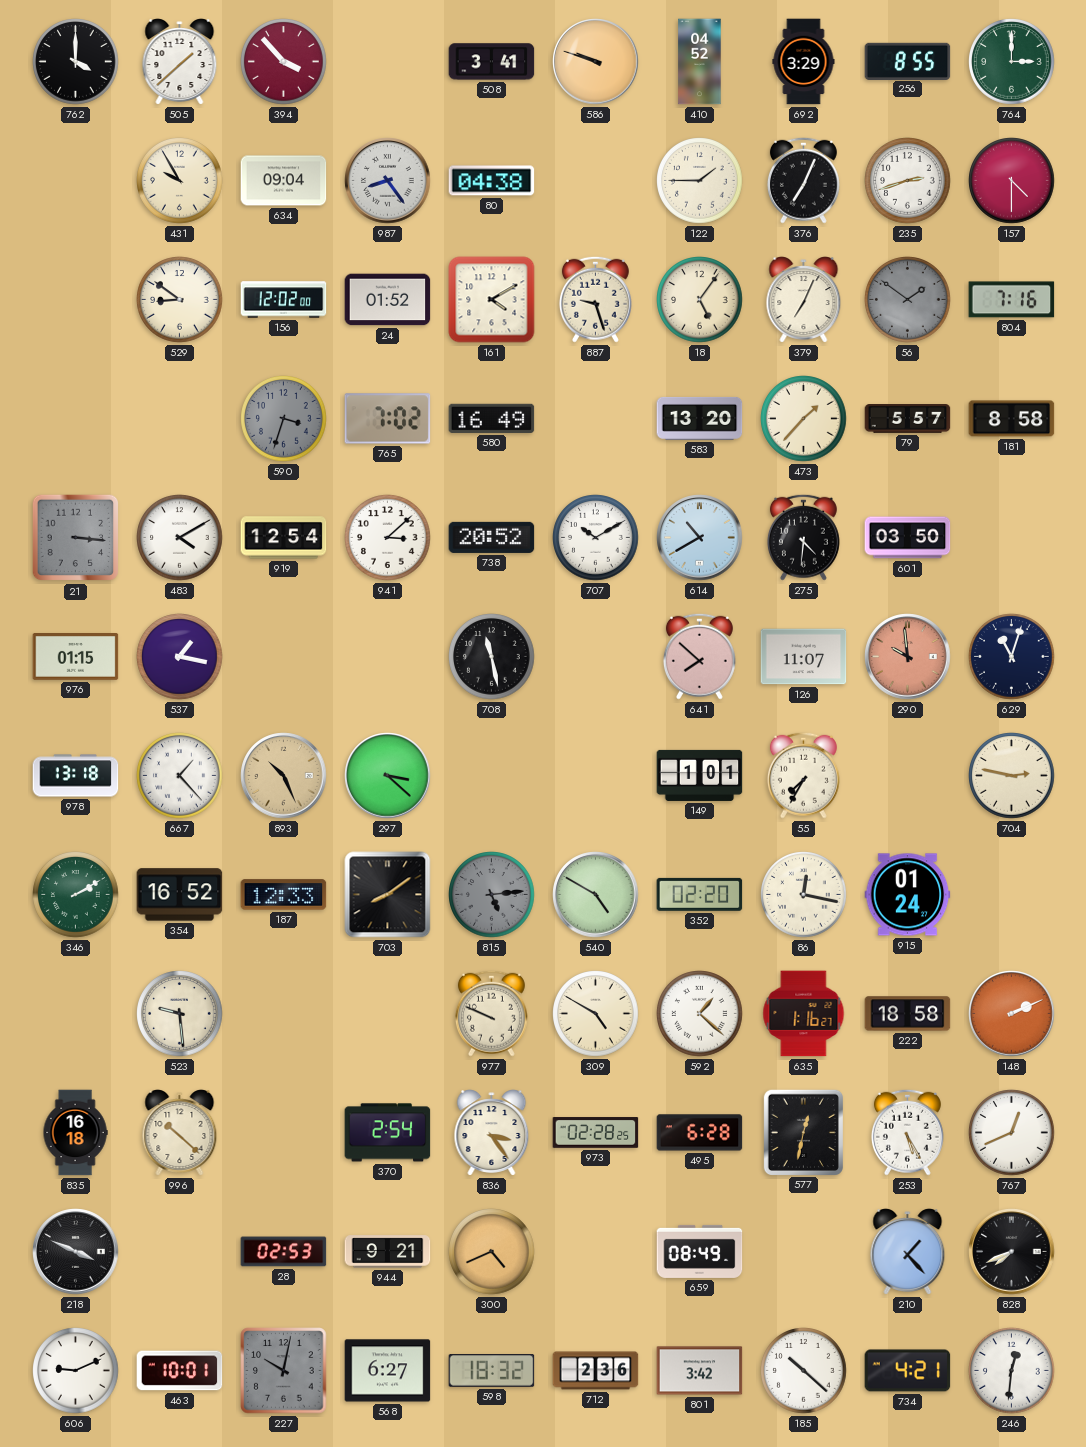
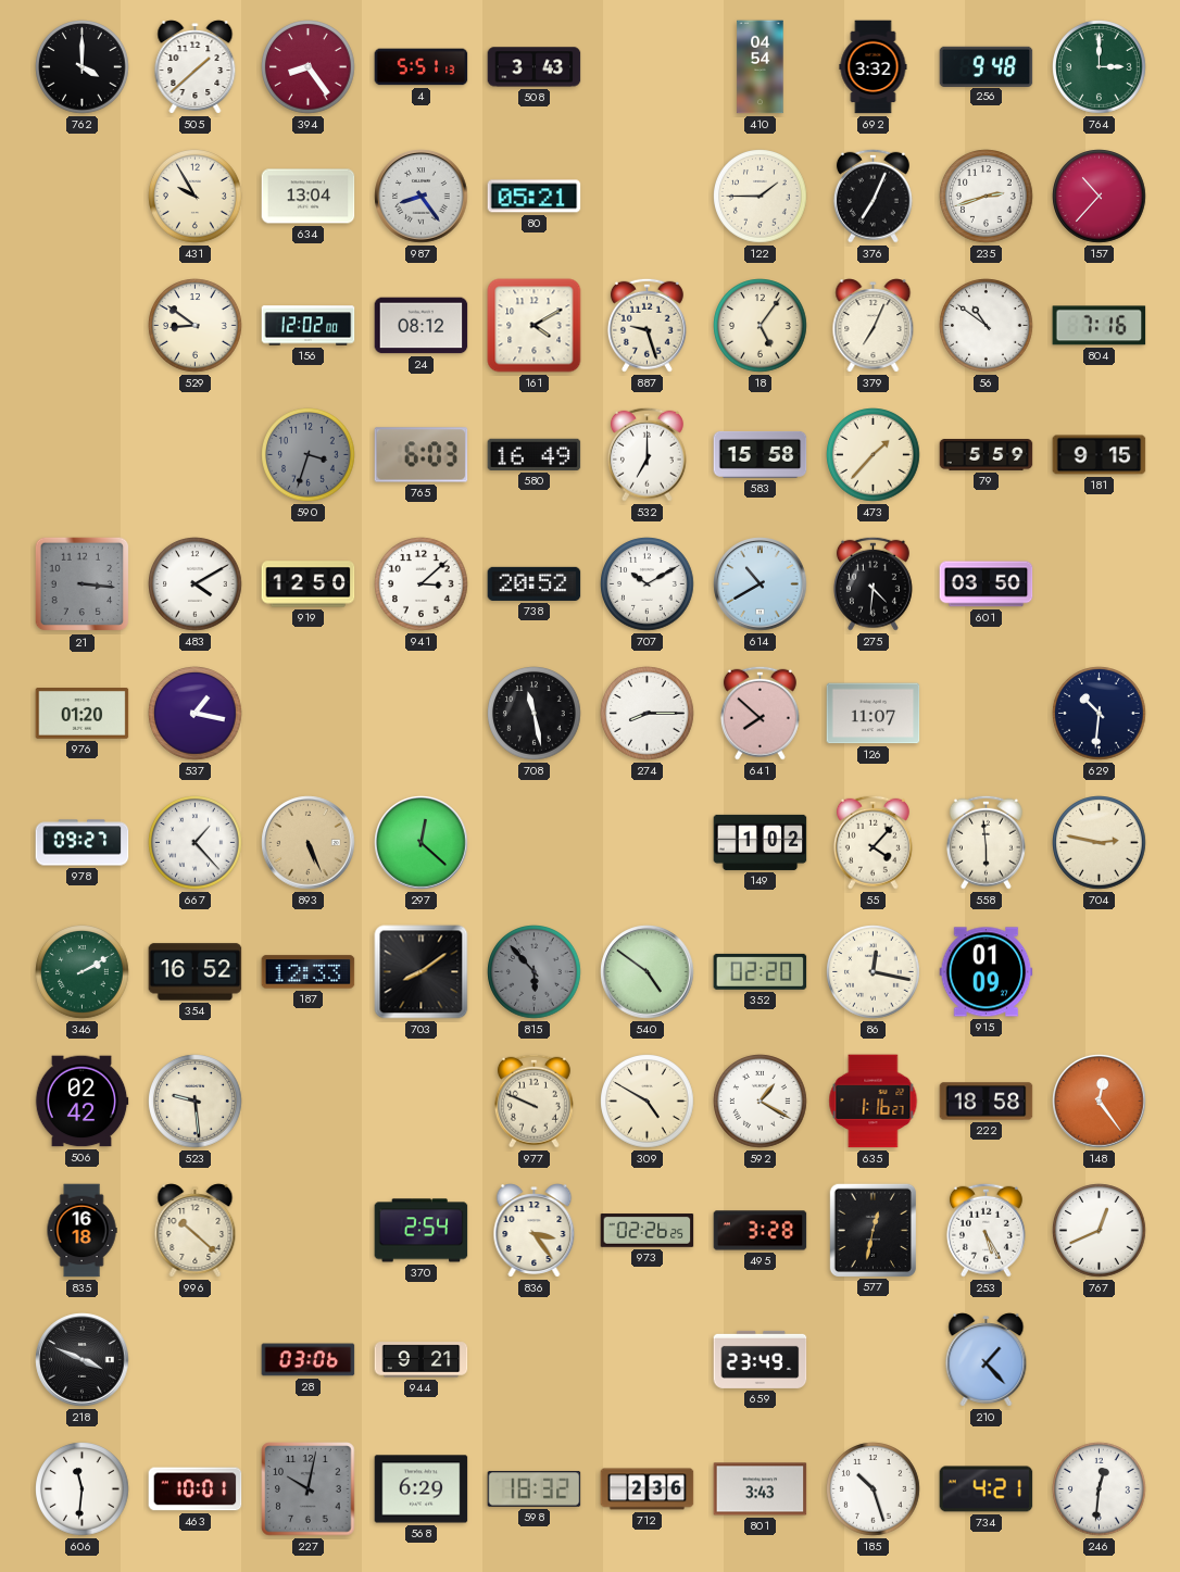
394: 3:53 -> 8:24
4: none -> 5:51
508: 3:41 -> 3:43
586: 9:48 -> none
410: 04:52 -> 04:54
692: 3:29 -> 3:32
256: 8:55 -> 9:48
634: 09:04 -> 13:04
80: 04:38 -> 05:21
157: 4:30 -> 10:37
24: 01:52 -> 08:12
56: 1:51 -> 10:51
56 dial: grey -> white
765: 7:02 -> 6:03
532: none -> 7:00
583: 13:20 -> 15:58
79: 5:57 -> 5:59
181: 8:58 -> 9:15
919: 12:54 -> 12:50
976: 01:15 -> 01:20
274: none -> 8:15
290: 9:59 -> none
629: 11:03 -> 10:31
978: 13:18 -> 09:27
893: 10:26 -> 5:26
297: 3:22 -> 12:22
149: 1:01 -> 1:02
55: 7:35 -> 4:07
558: none -> 5:59
815: 5:14 -> 5:53
540: 4:50 -> 4:51
915: 01:24 -> 01:09
506: none -> 02:42
592: 1:22 -> 1:20
148: 2:11 -> 12:24
973: 02:28 -> 02:26
495: 6:28 -> 3:28
28: 02:53 -> 03:06
300: 4:41 -> none
659: 08:49 -> 23:49
828: 7:41 -> none
606: 9:11 -> 11:31
568: 6:27 -> 6:29
801: 3:42 -> 3:43
185: 10:22 -> 10:27
